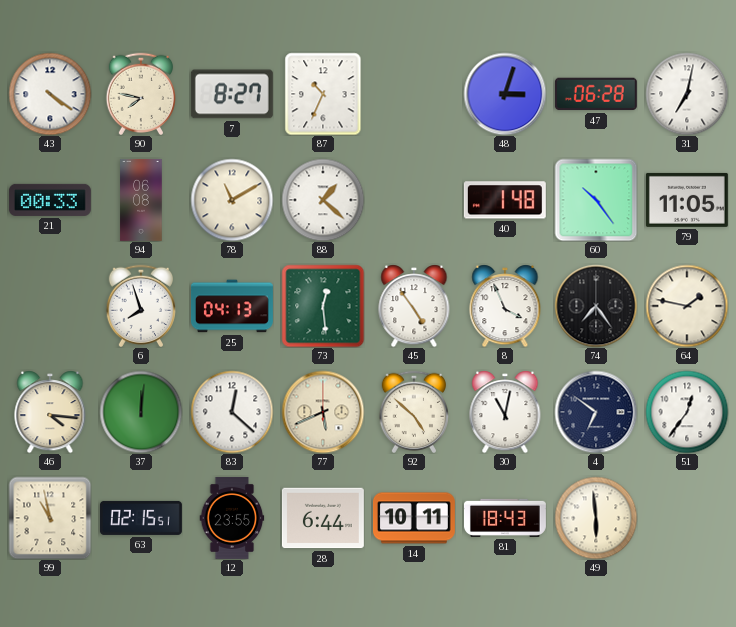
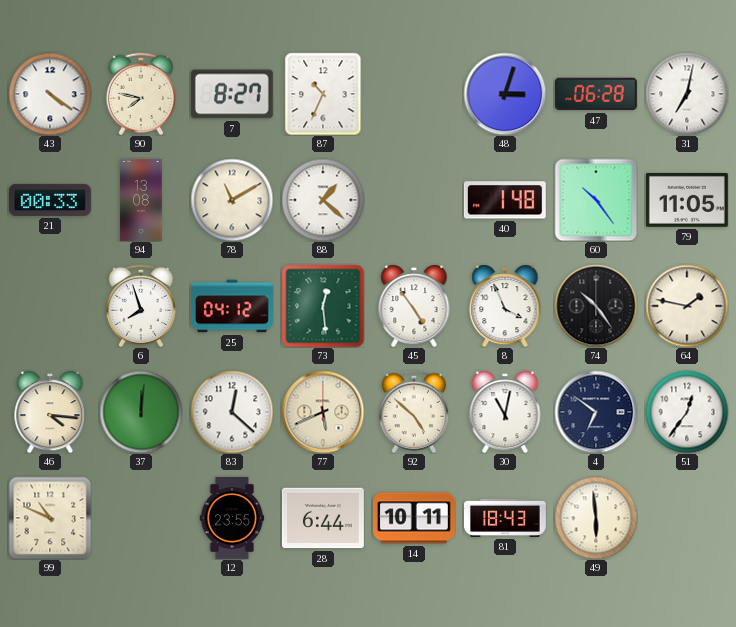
94: 06:08 -> 13:08
25: 04:13 -> 04:12
74: 7:24 -> 10:24
99: 10:58 -> 10:49
63: 02:15 -> none
